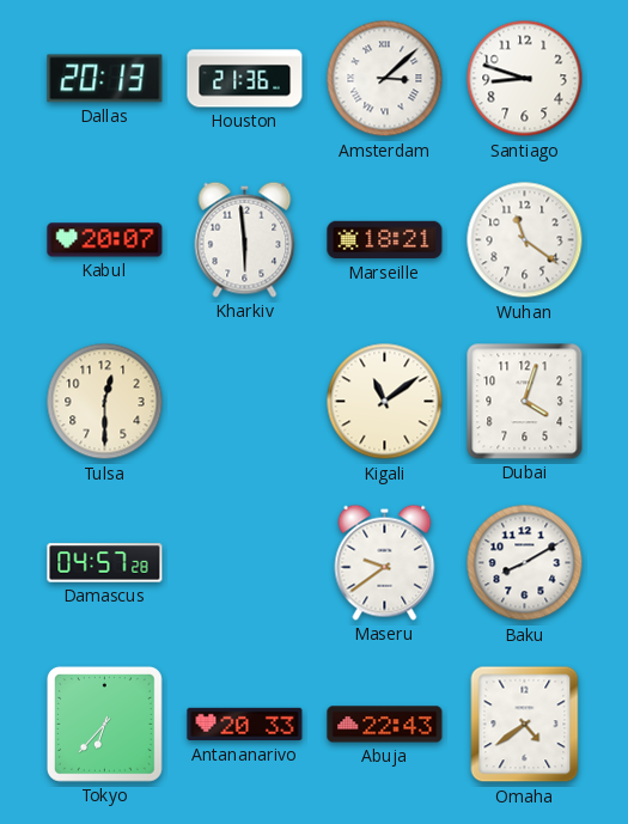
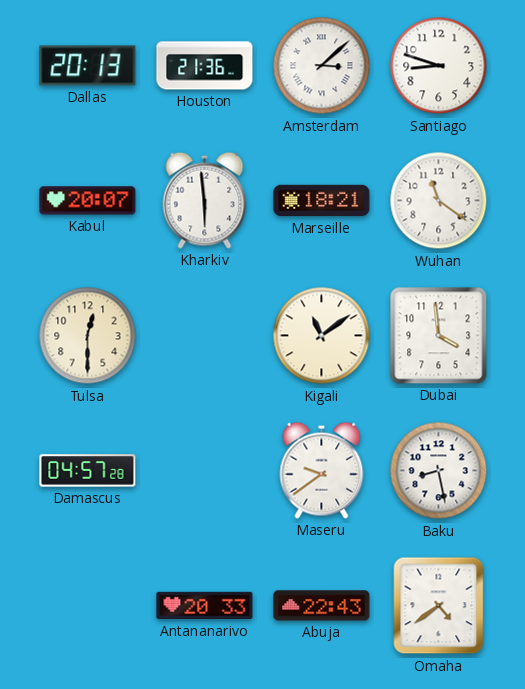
Dubai: 4:03 -> 3:59
Baku: 8:10 -> 8:28
Tokyo: 6:37 -> none
